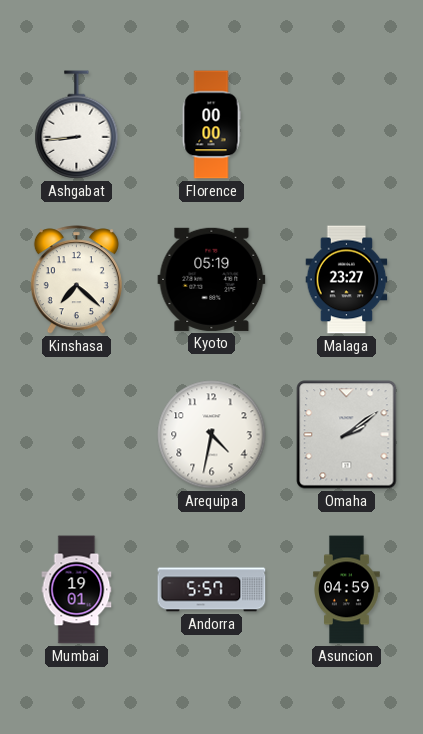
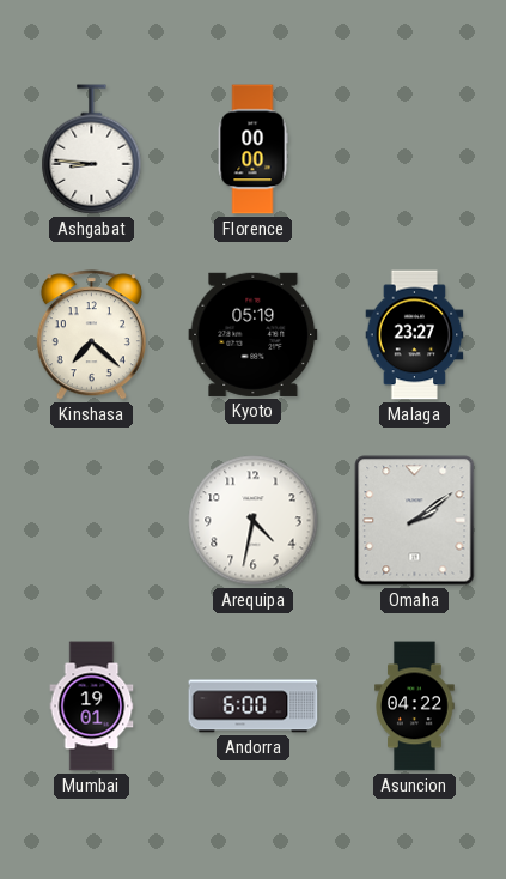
Ashgabat: 8:44 -> 8:46
Andorra: 5:57 -> 6:00
Asuncion: 04:59 -> 04:22
